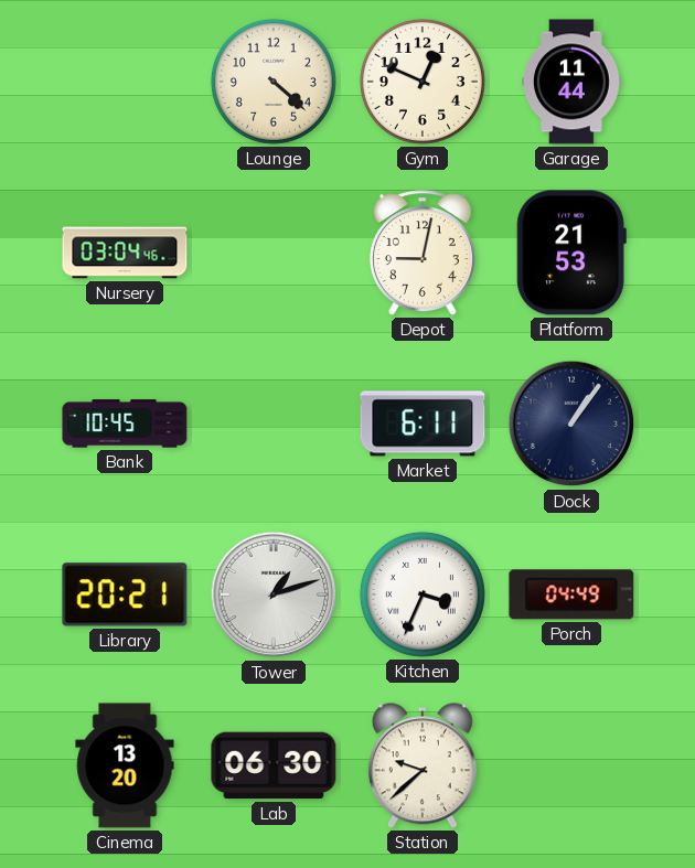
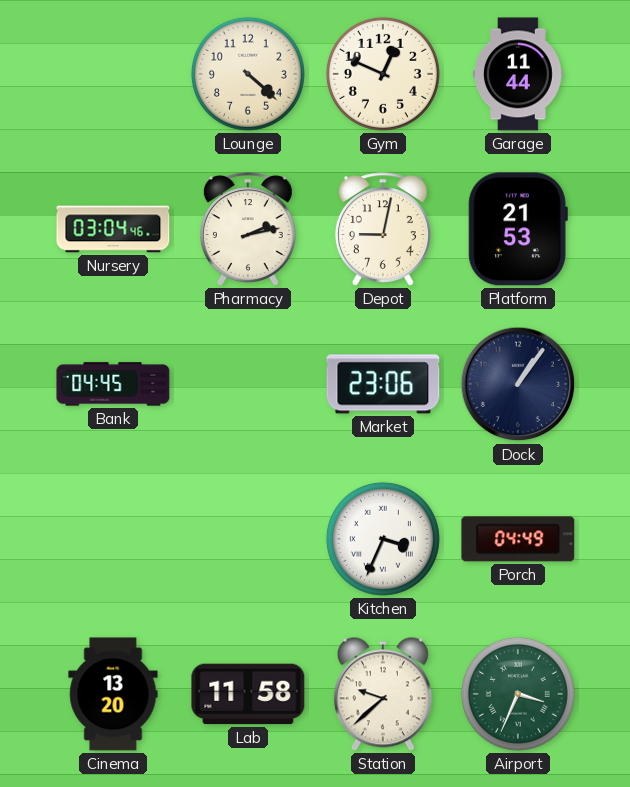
Pharmacy: none -> 2:13
Bank: 10:45 -> 04:45
Market: 6:11 -> 23:06
Library: 20:21 -> none
Tower: 1:12 -> none
Lab: 06:30 -> 11:58
Airport: none -> 3:34
